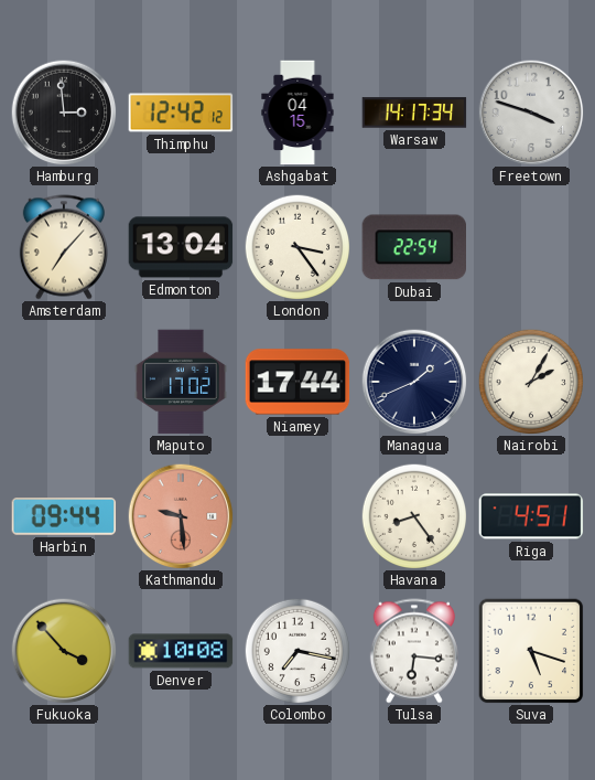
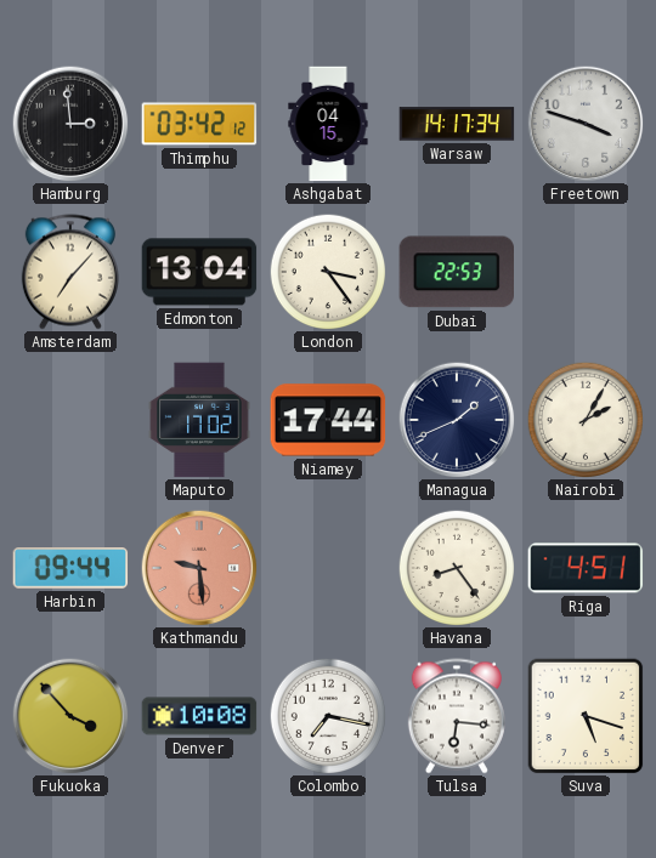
Thimphu: 12:42 -> 03:42
Dubai: 22:54 -> 22:53
